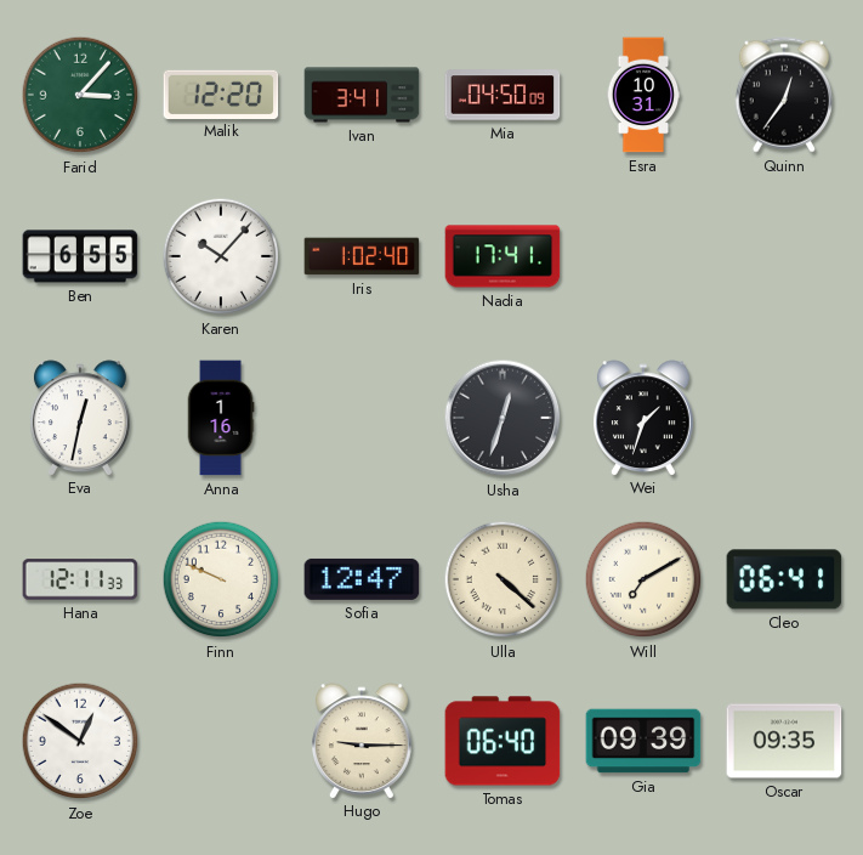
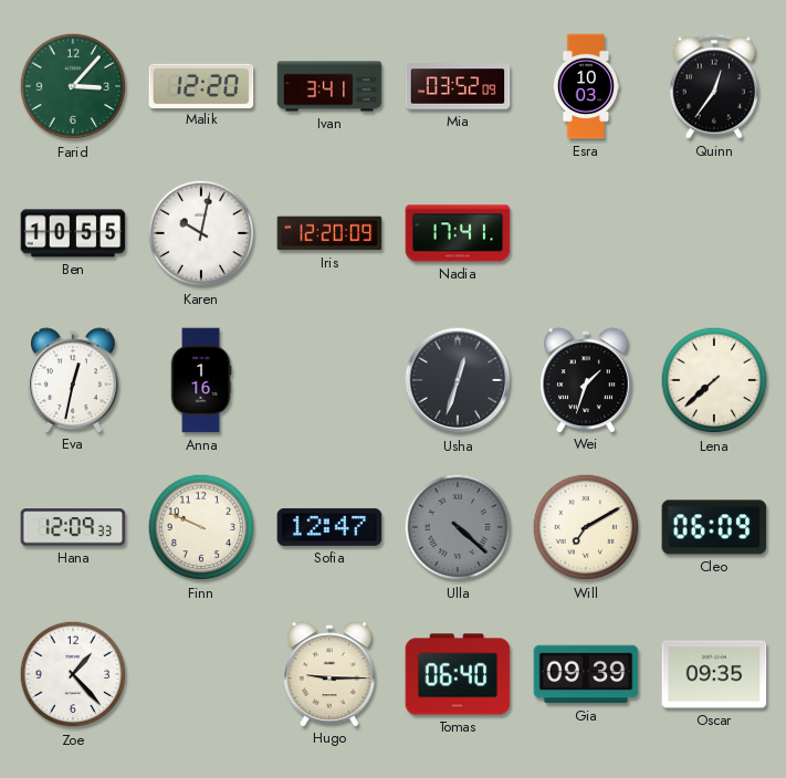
Mia: 04:50 -> 03:52
Esra: 10:31 -> 10:03
Ben: 6:55 -> 10:55
Karen: 10:07 -> 10:02
Iris: 1:02 -> 12:20
Lena: none -> 7:38
Hana: 12:11 -> 12:09
Ulla dial: cream -> grey
Cleo: 06:41 -> 06:09
Zoe: 12:51 -> 1:23
